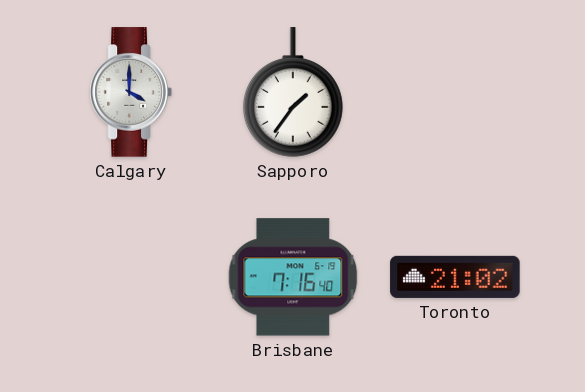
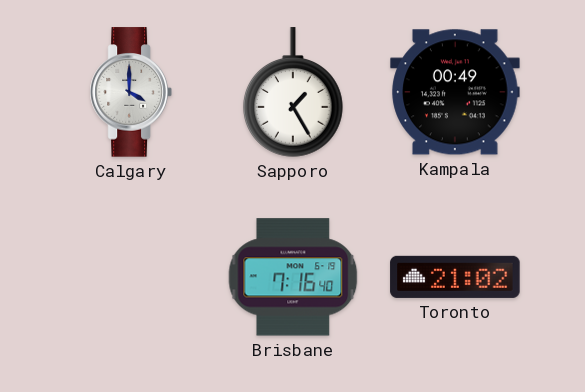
Sapporo: 1:36 -> 1:25
Kampala: none -> 00:49
